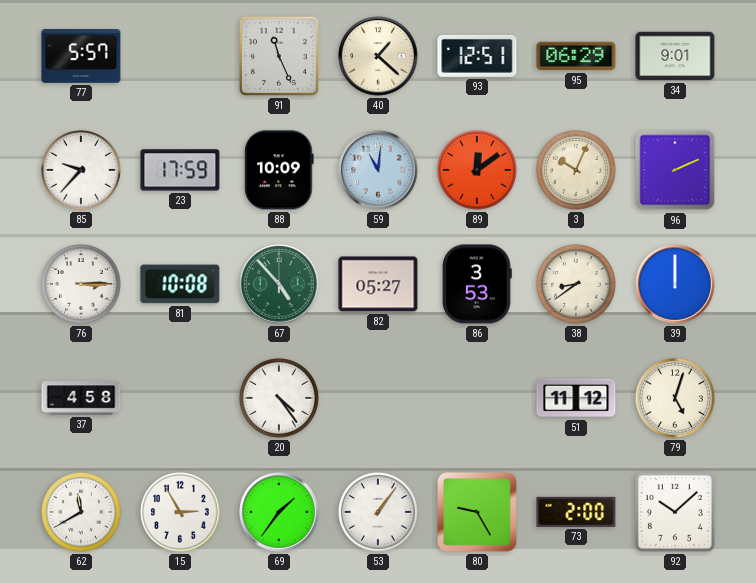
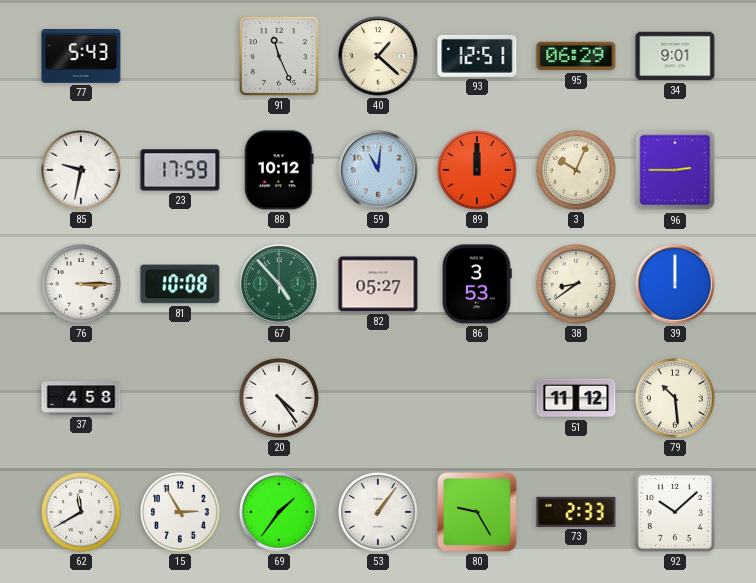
77: 5:57 -> 5:43
85: 9:37 -> 9:32
88: 10:09 -> 10:12
89: 12:09 -> 12:00
96: 2:11 -> 2:45
79: 5:03 -> 10:29
73: 2:00 -> 2:33
